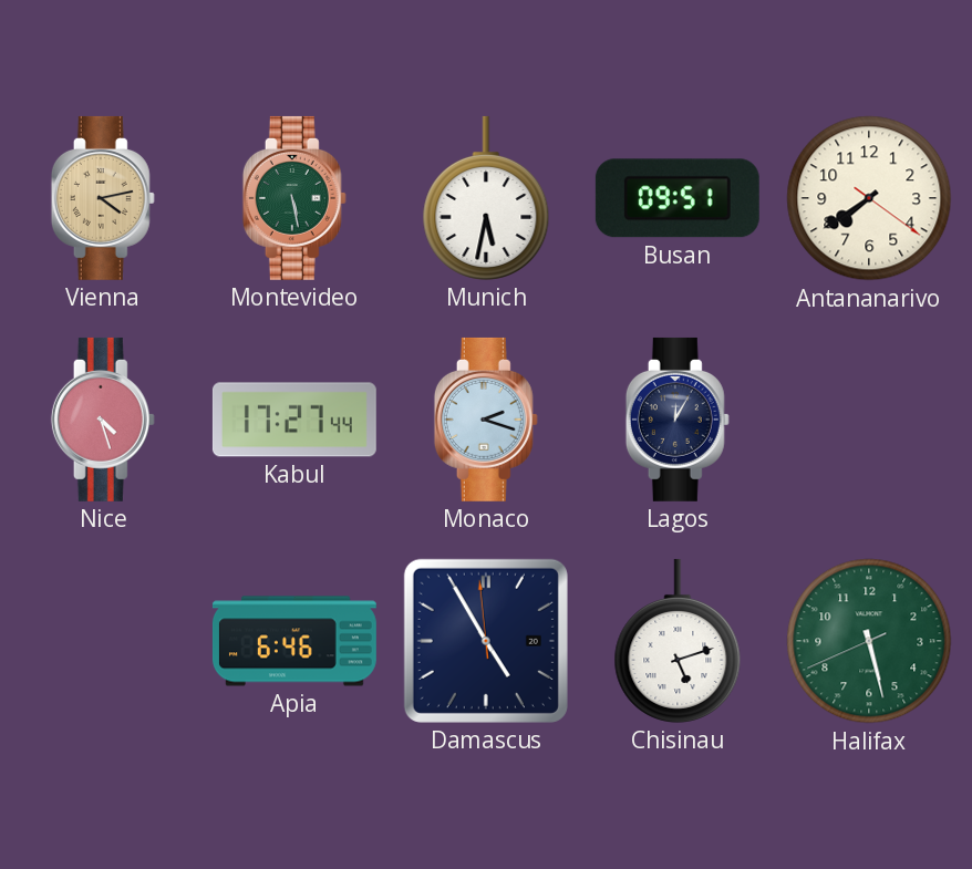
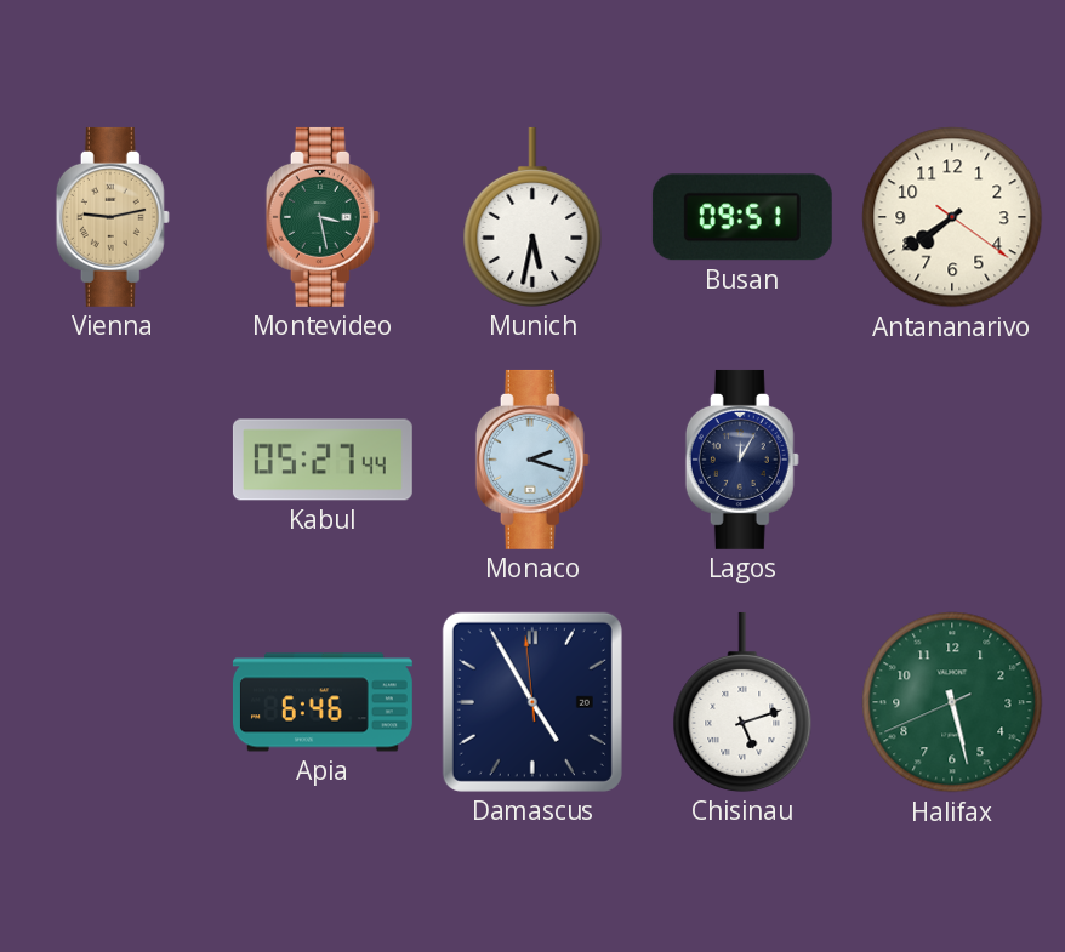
Vienna: 4:13 -> 9:13
Montevideo: 5:28 -> 3:28
Nice: 4:27 -> none
Kabul: 17:27 -> 05:27
